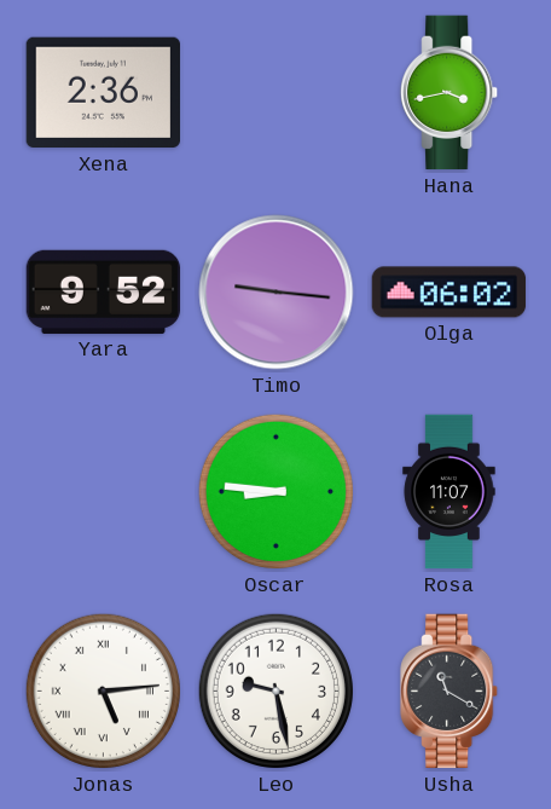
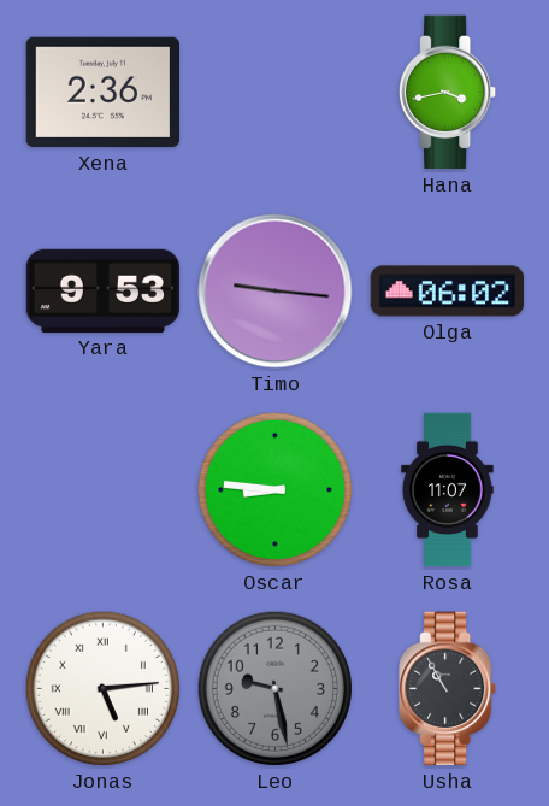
Yara: 9:52 -> 9:53
Leo dial: white -> grey
Usha: 11:20 -> 10:55
